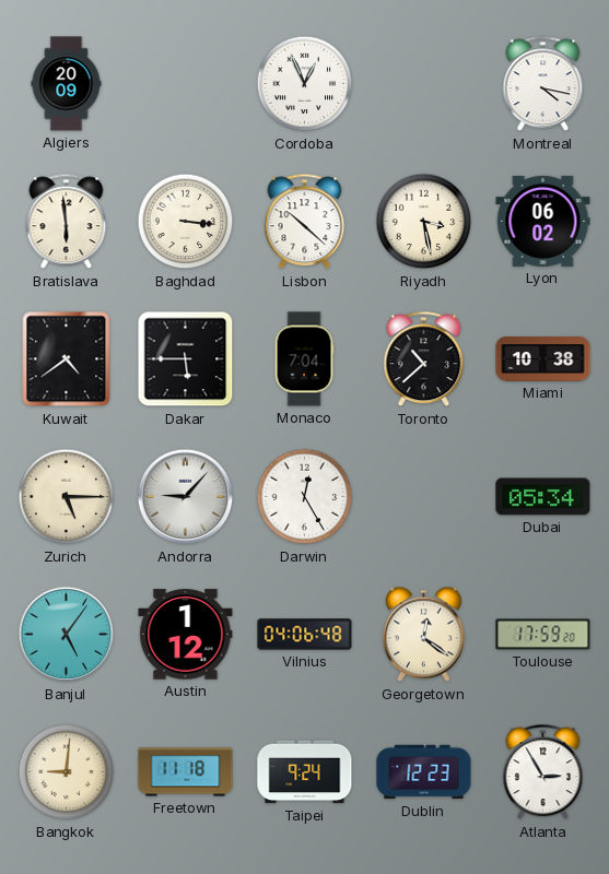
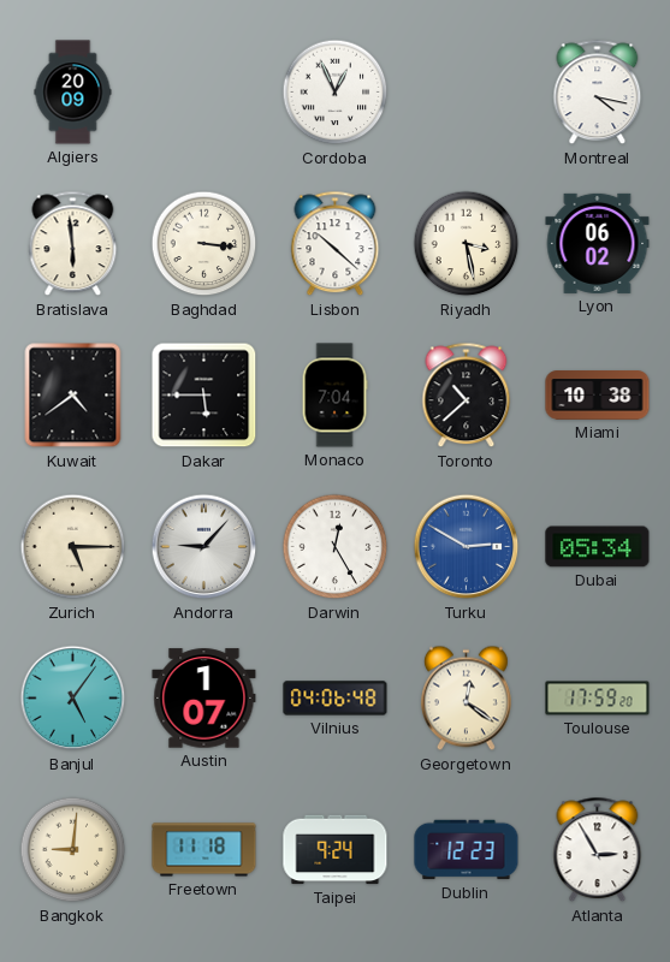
Turku: none -> 2:50
Austin: 1:12 -> 1:07
